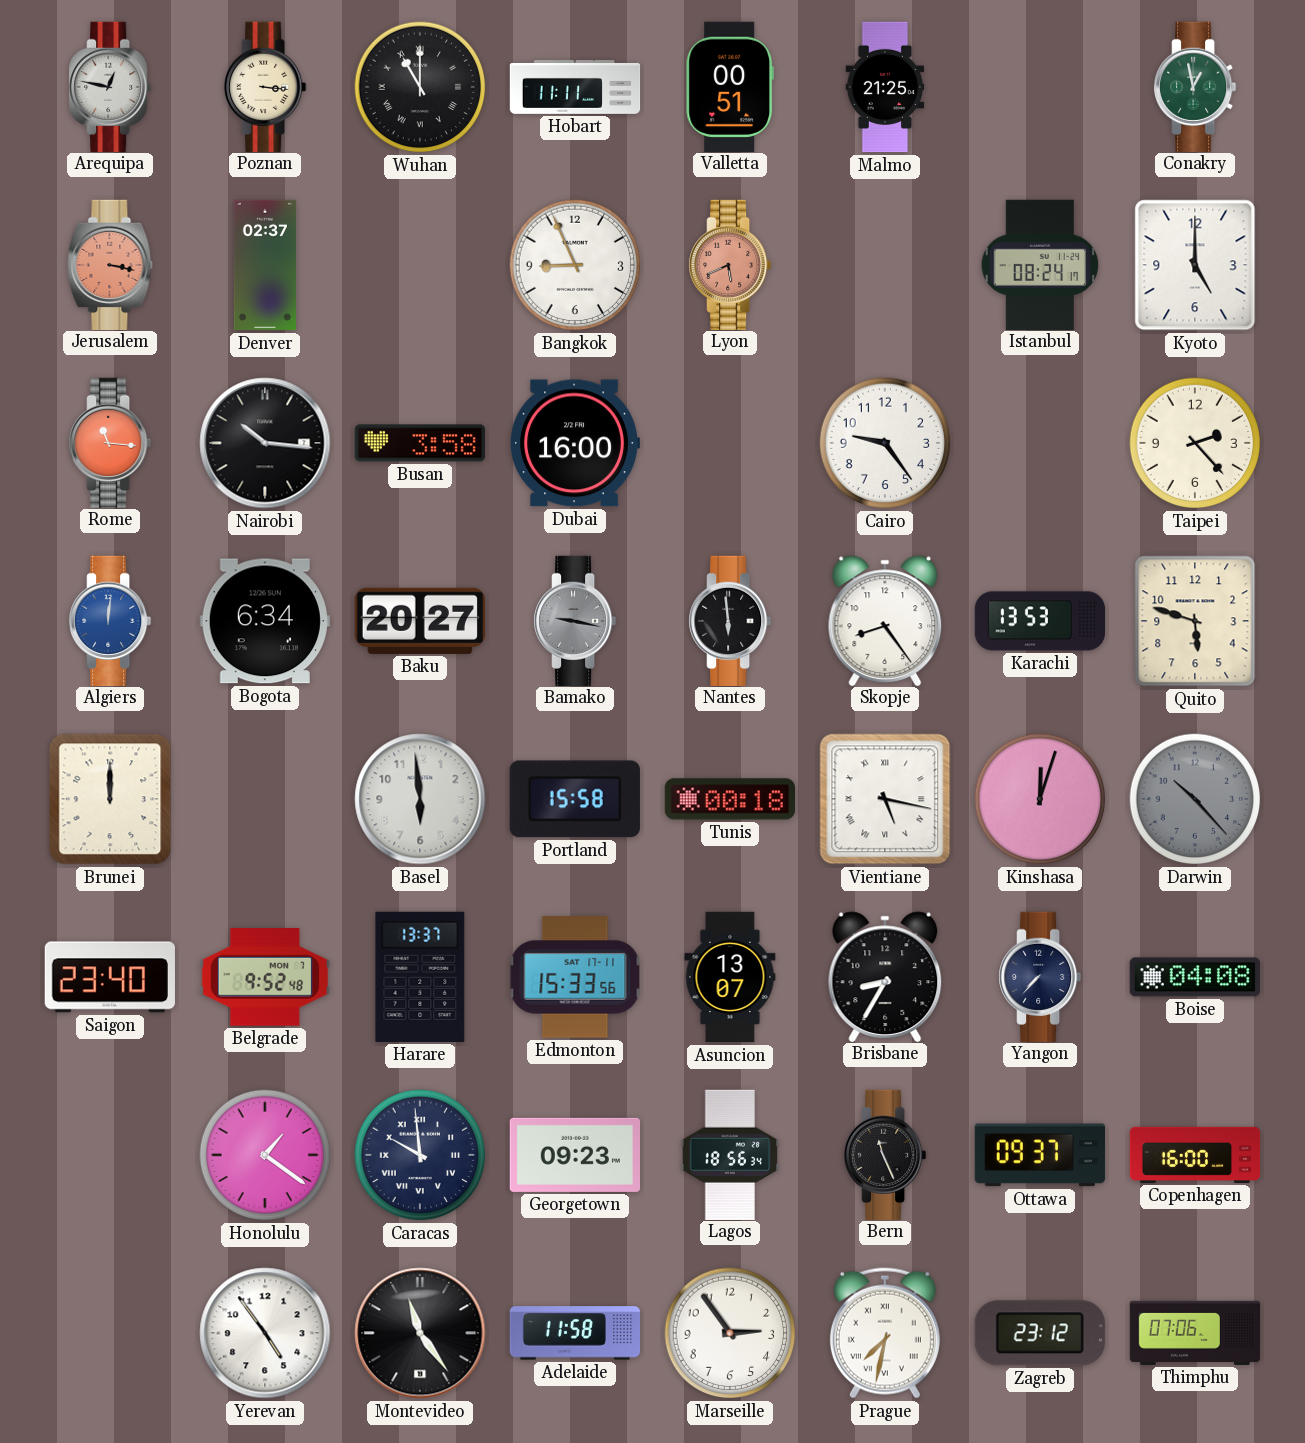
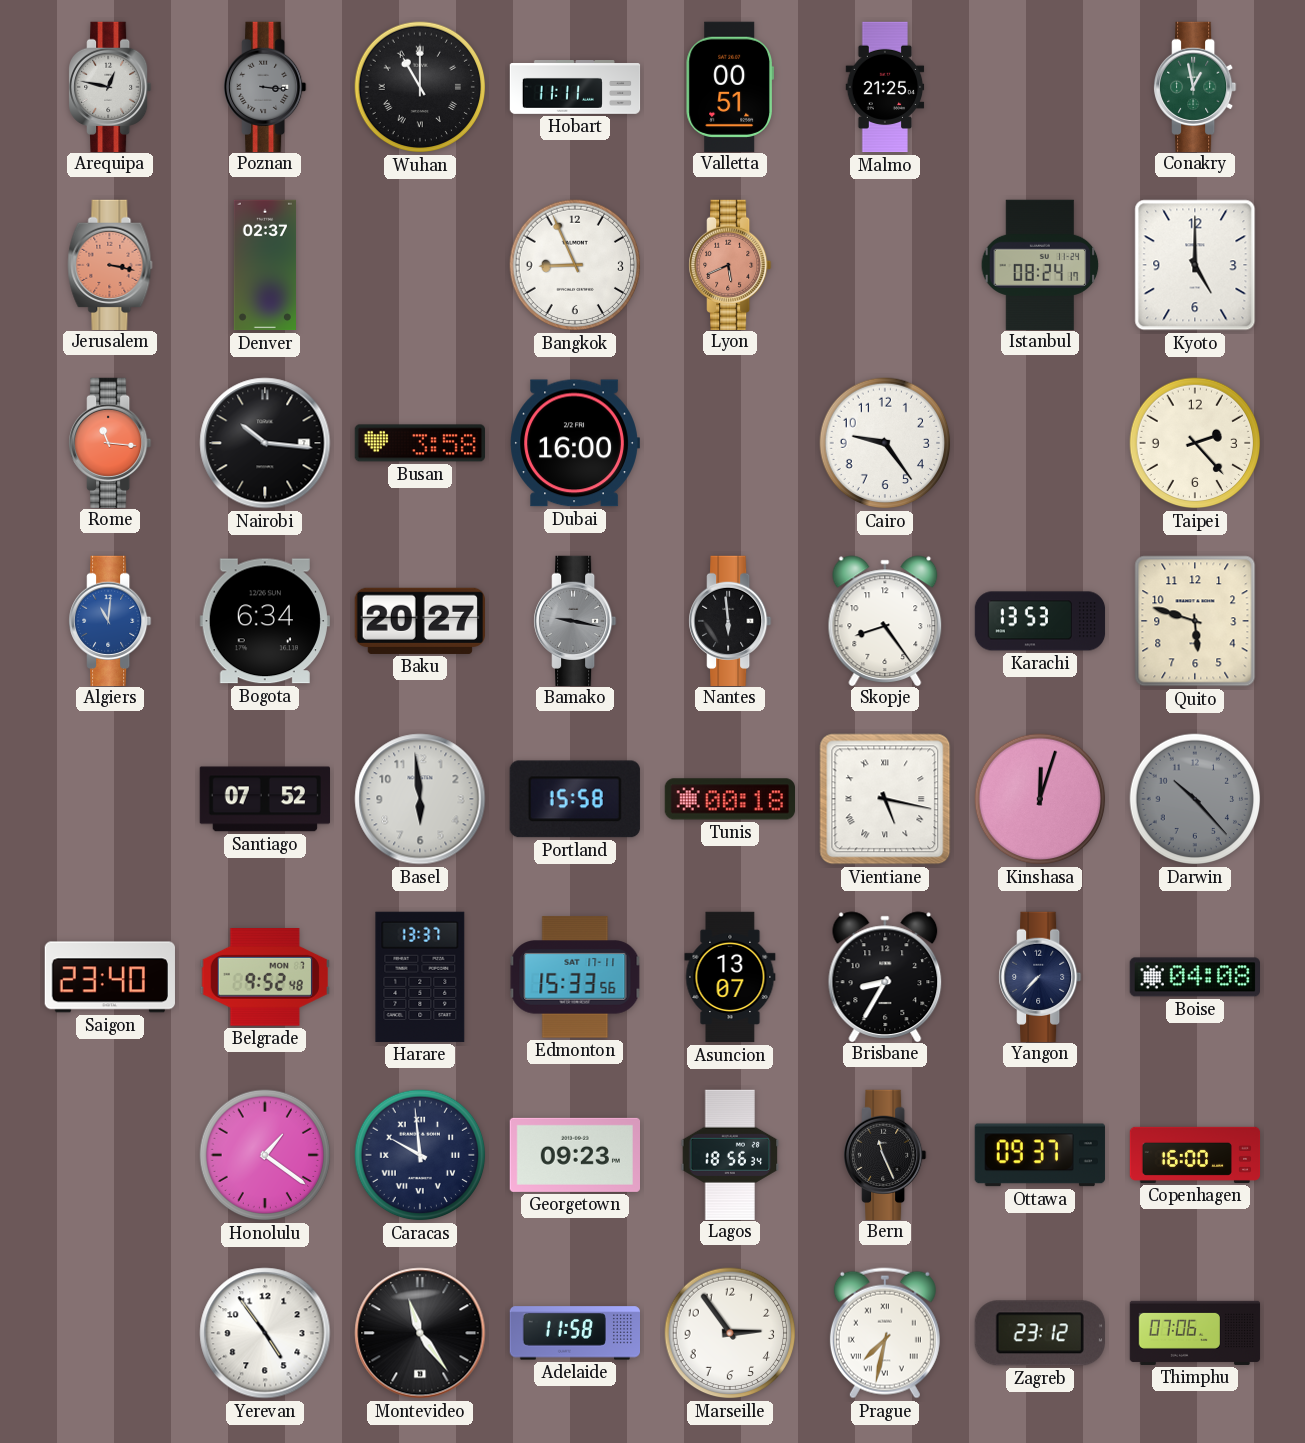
Poznan dial: cream -> grey
Algiers: 12:01 -> 11:01
Brunei: 12:00 -> none
Santiago: none -> 07:52
